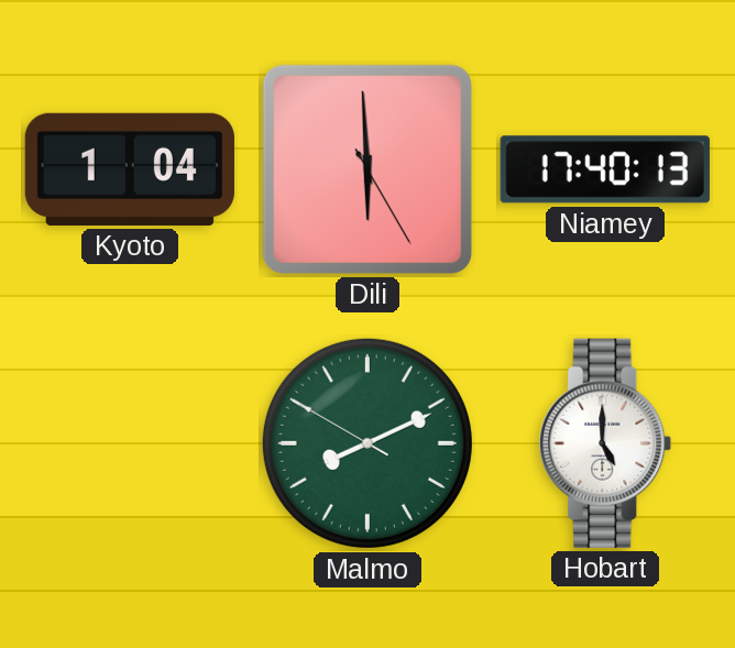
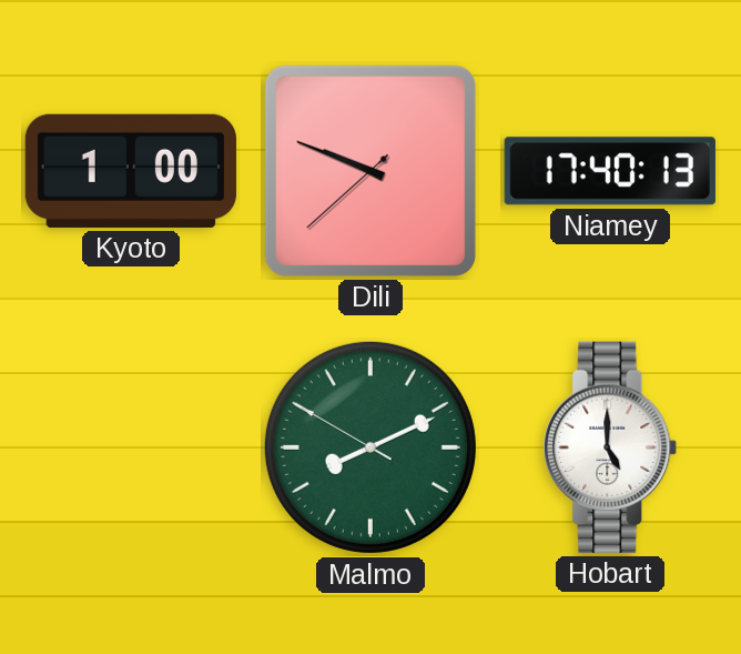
Kyoto: 1:04 -> 1:00
Dili: 5:59 -> 9:48
